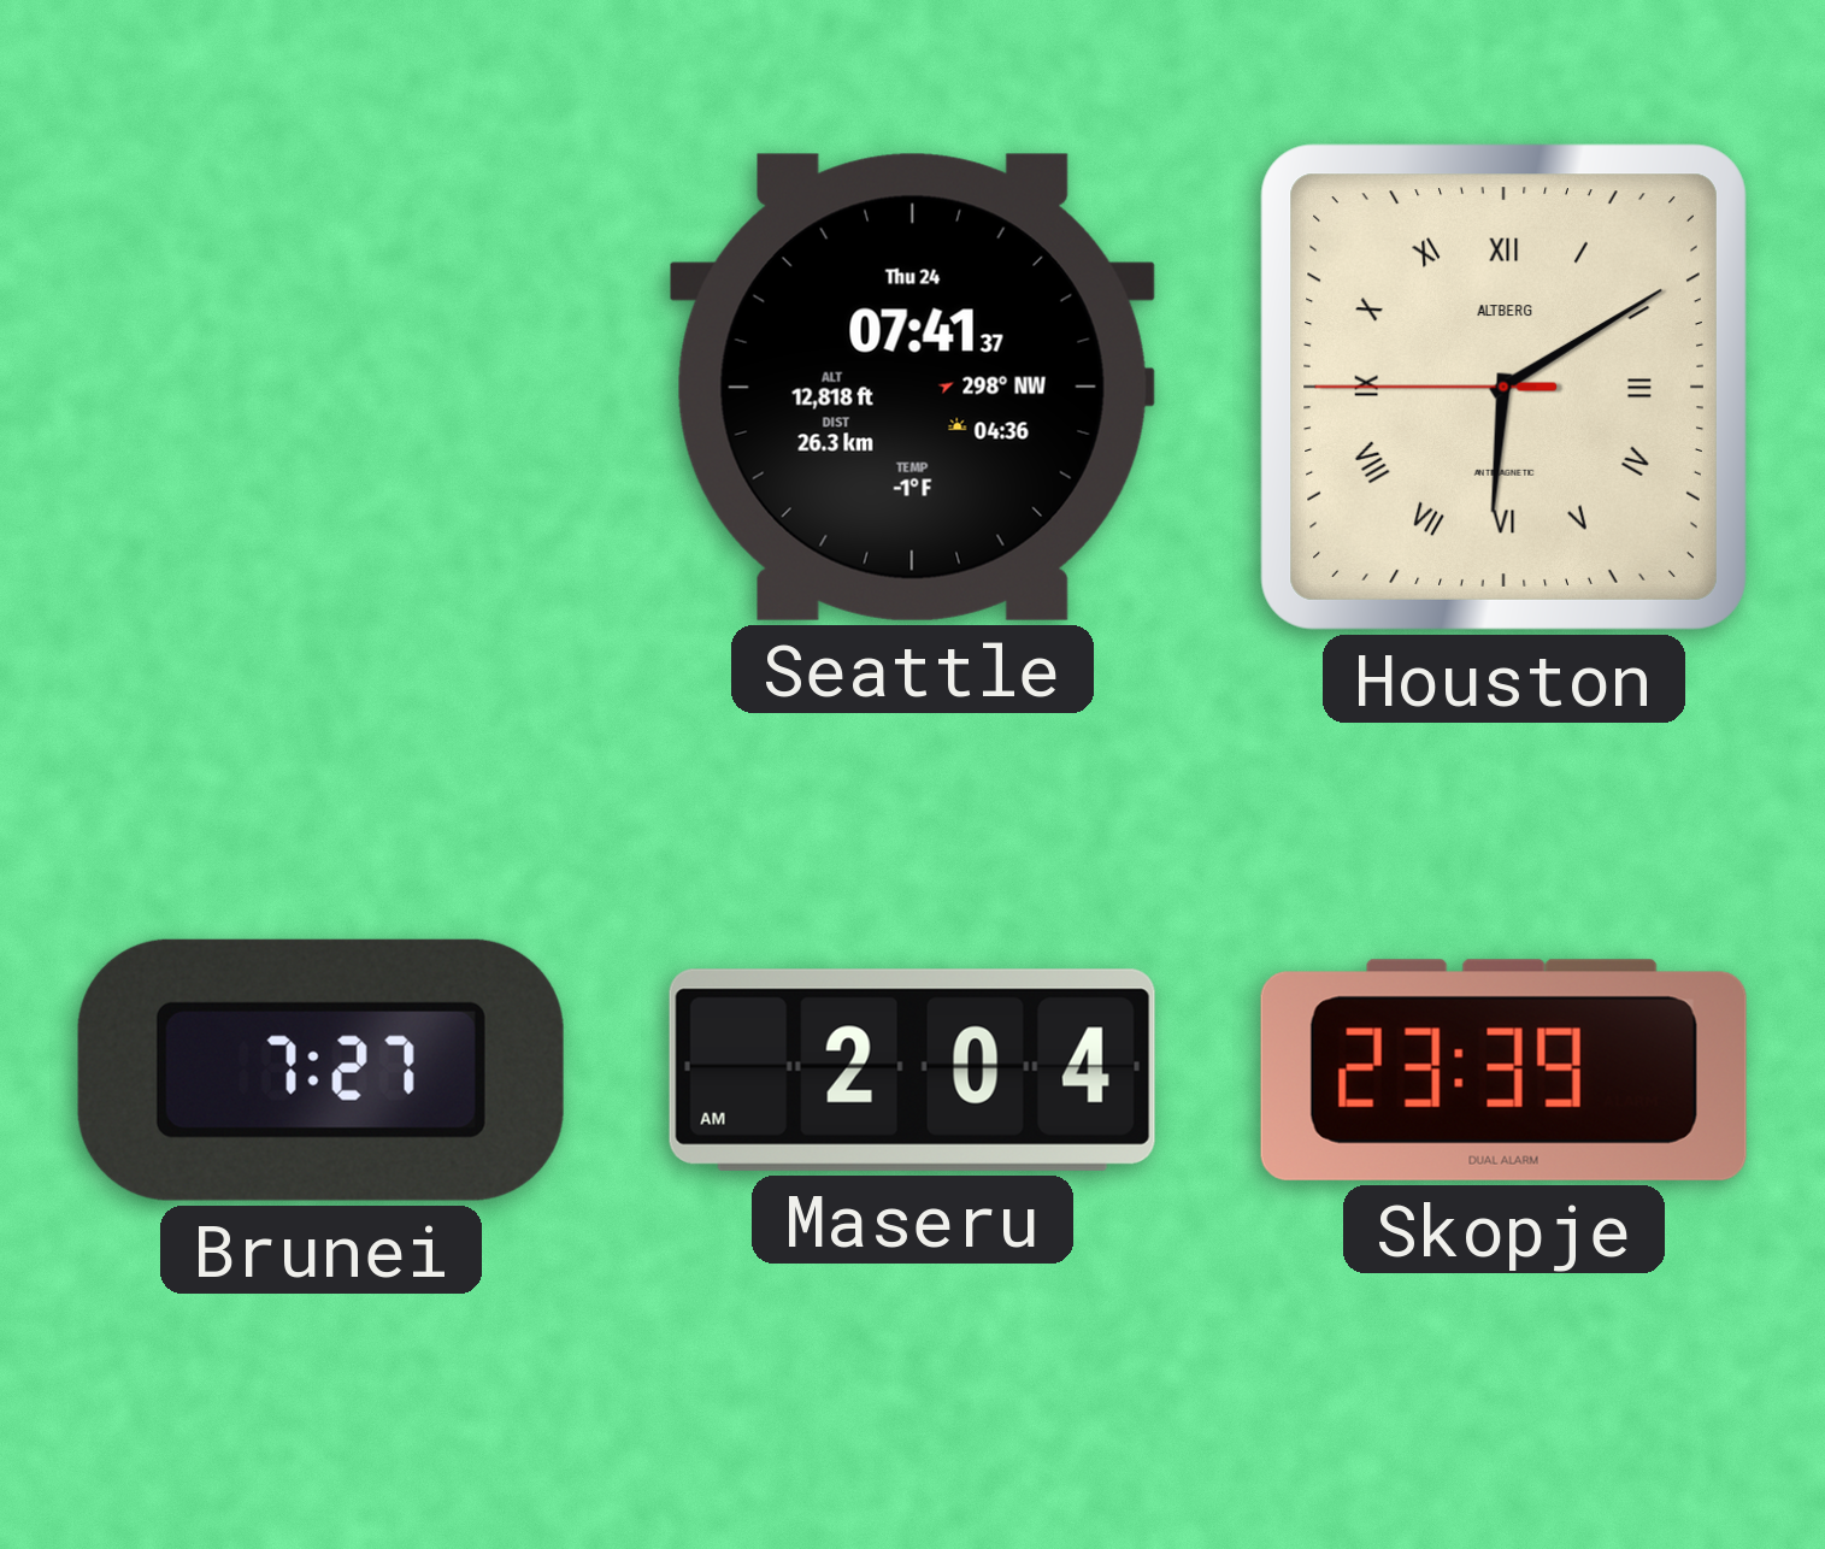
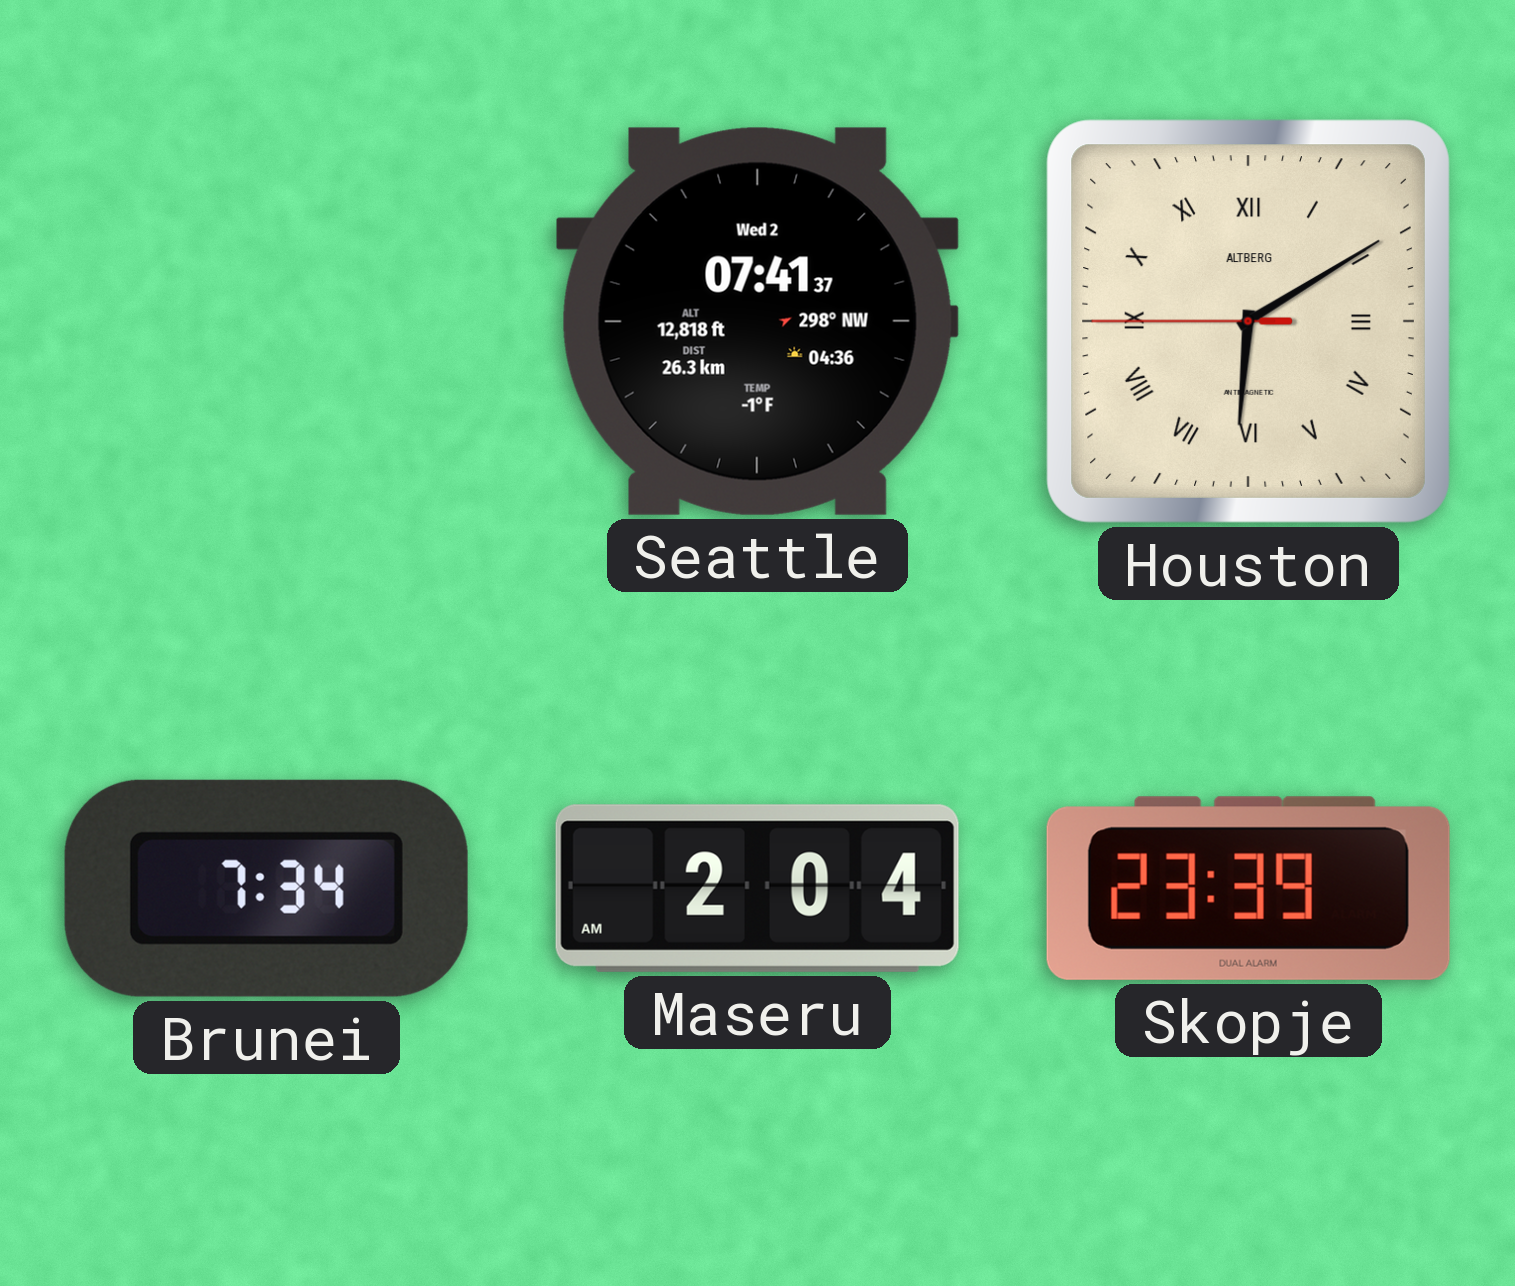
Seattle date: Thu 24 -> Wed 2
Brunei: 7:27 -> 7:34
